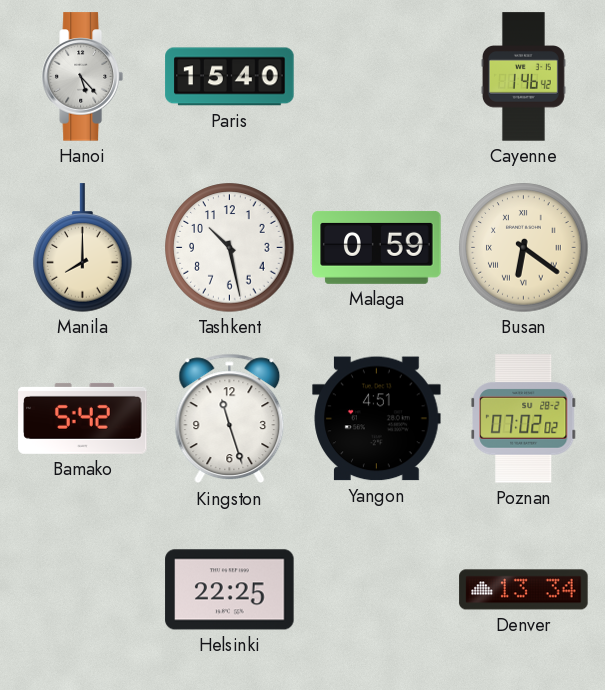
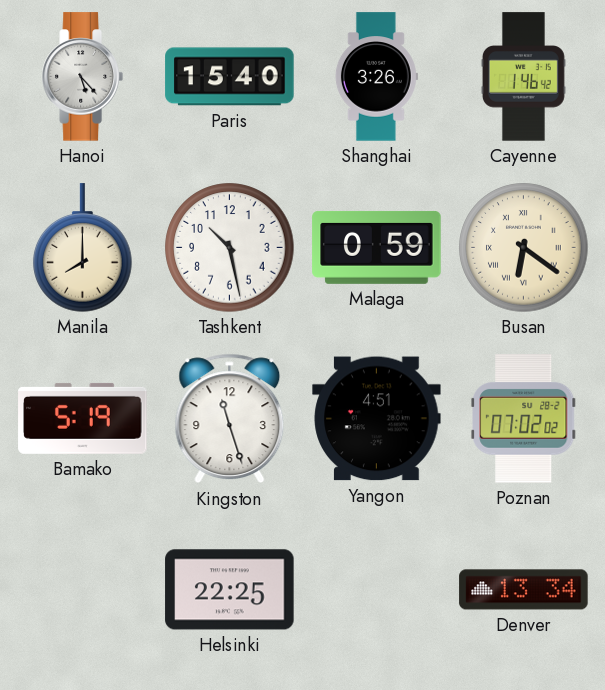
Shanghai: none -> 3:26
Bamako: 5:42 -> 5:19
